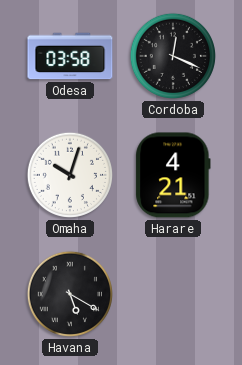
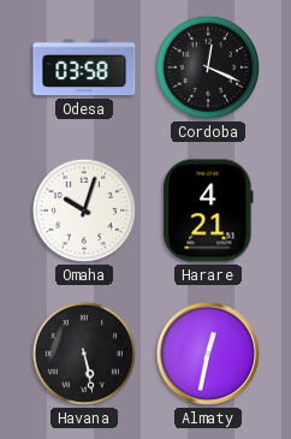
Havana: 5:20 -> 5:28
Almaty: none -> 12:32
